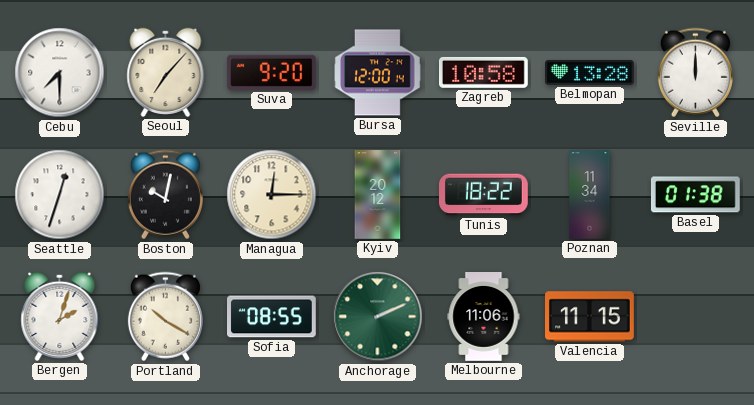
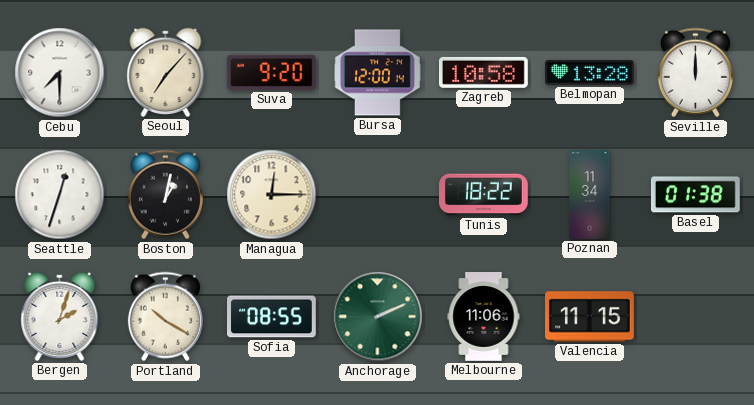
Boston: 10:02 -> 1:02
Kyiv: 20:12 -> none
